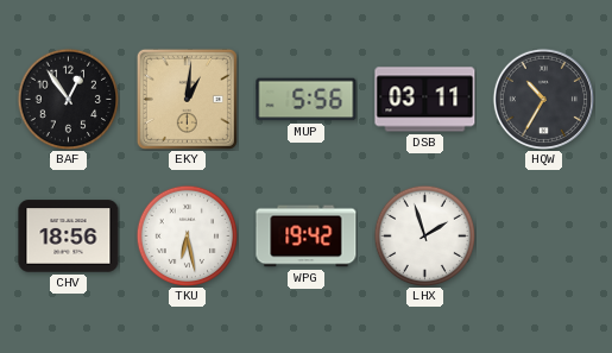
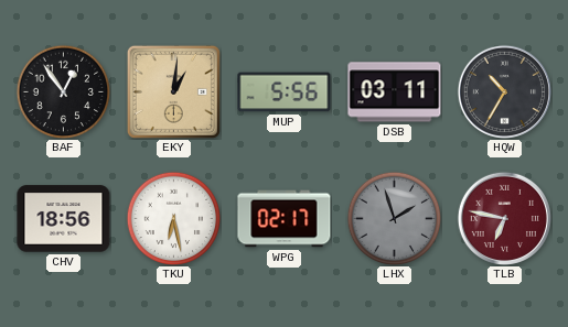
WPG: 19:42 -> 02:17
LHX dial: white -> grey
TLB: none -> 6:47
